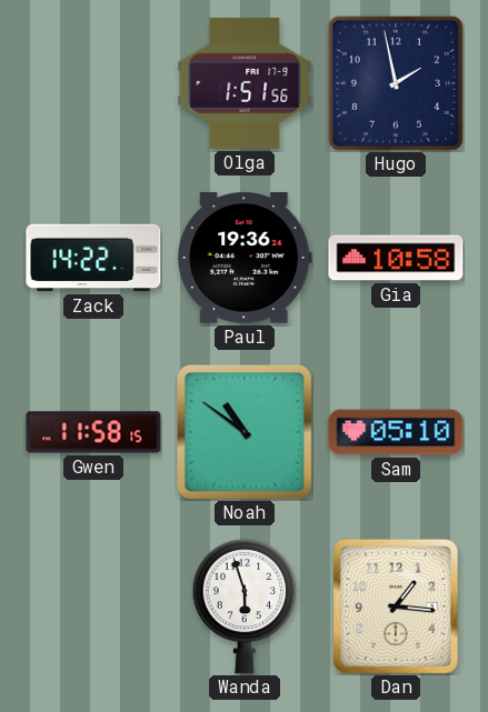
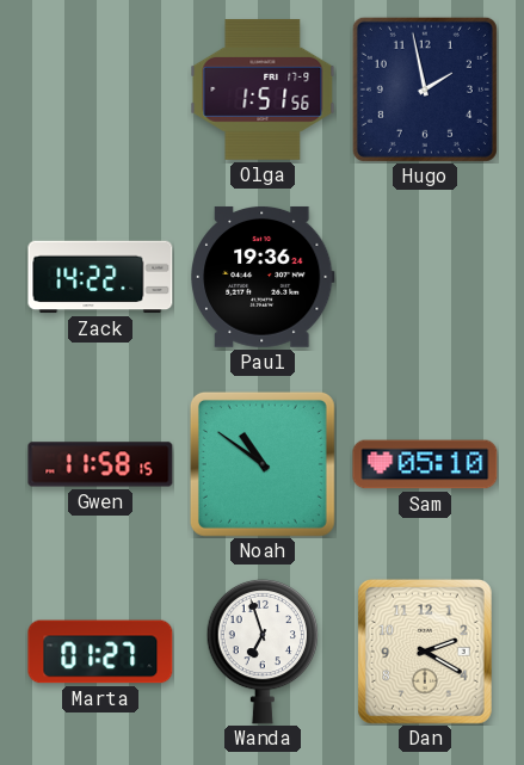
Gia: 10:58 -> none
Marta: none -> 01:27
Wanda: 5:57 -> 6:57
Dan: 1:16 -> 2:20
